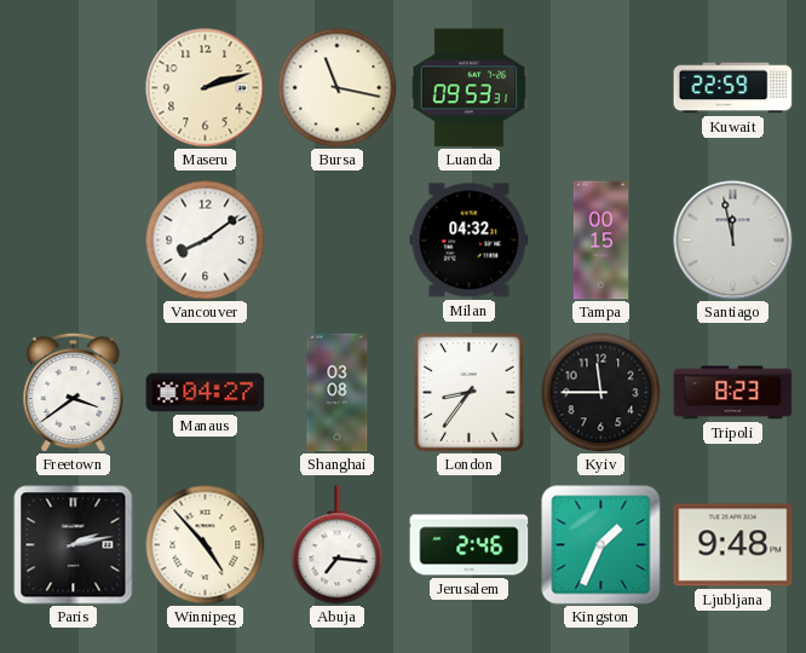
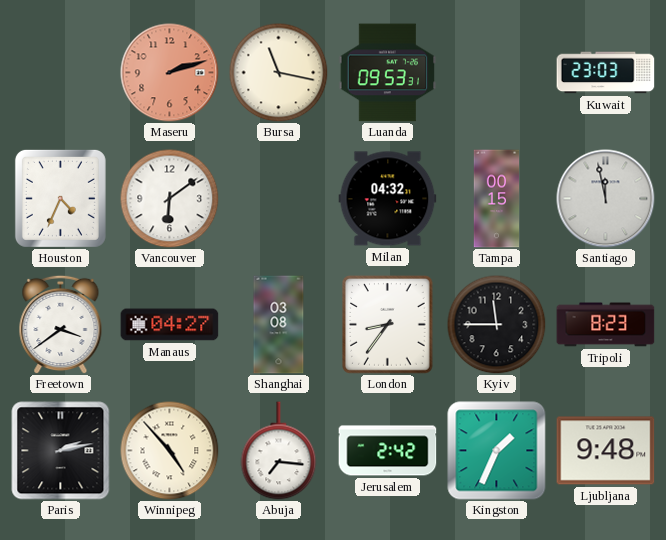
Maseru dial: cream -> salmon
Kuwait: 22:59 -> 23:03
Houston: none -> 4:34
Vancouver: 8:09 -> 6:09
Jerusalem: 2:46 -> 2:42
